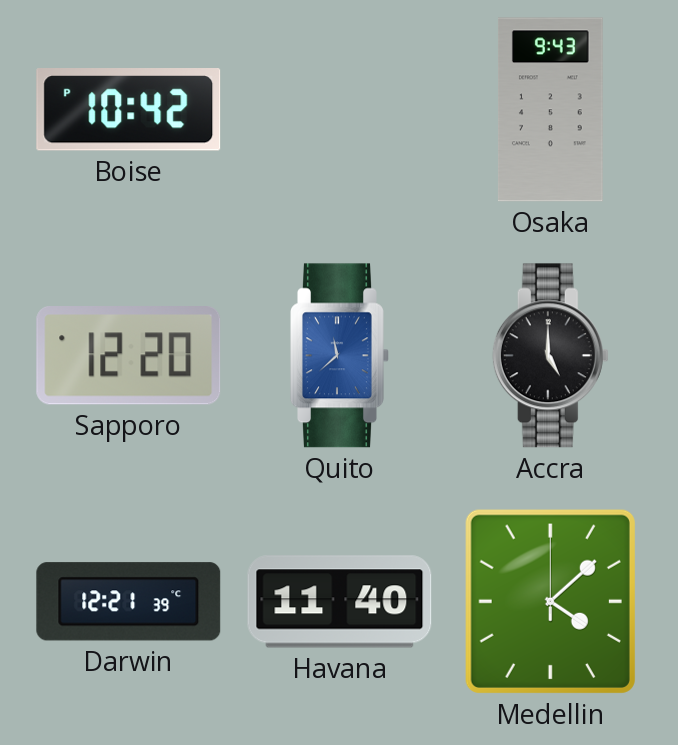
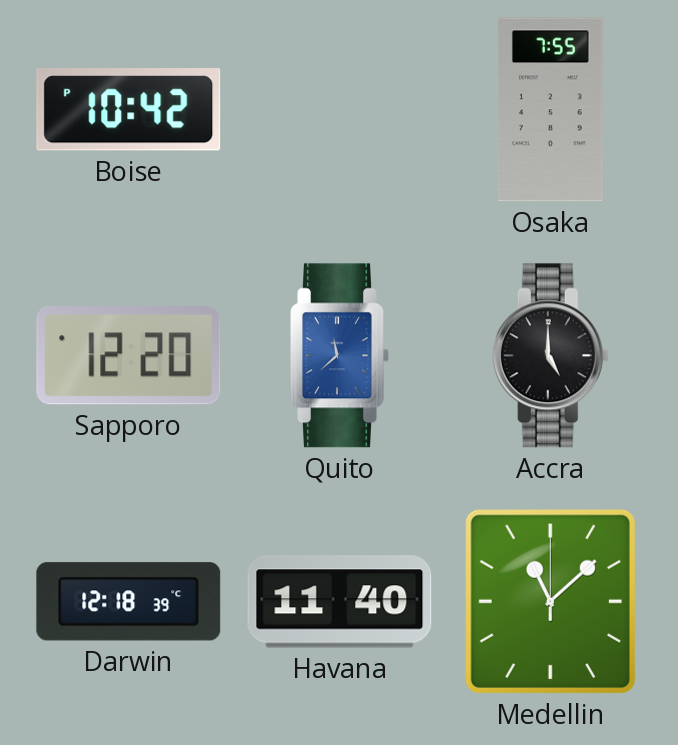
Osaka: 9:43 -> 7:55
Darwin: 12:21 -> 12:18
Medellin: 4:08 -> 11:08
